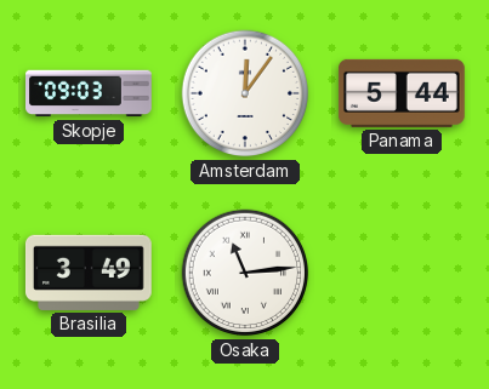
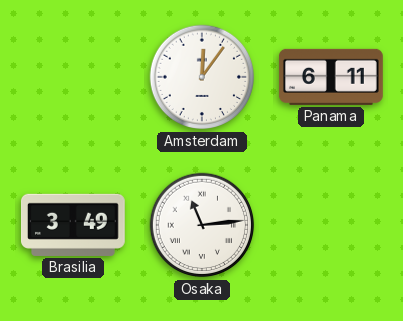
Skopje: 09:03 -> none
Panama: 5:44 -> 6:11
